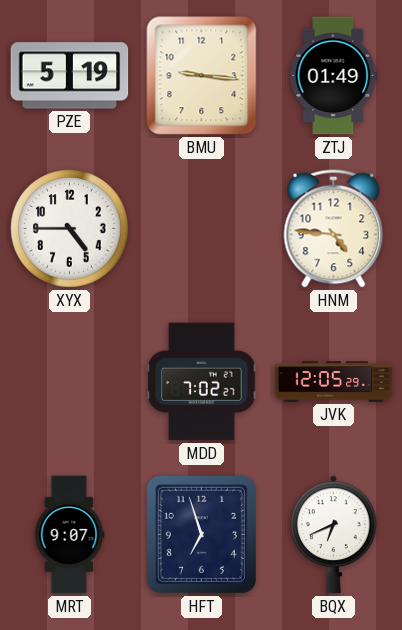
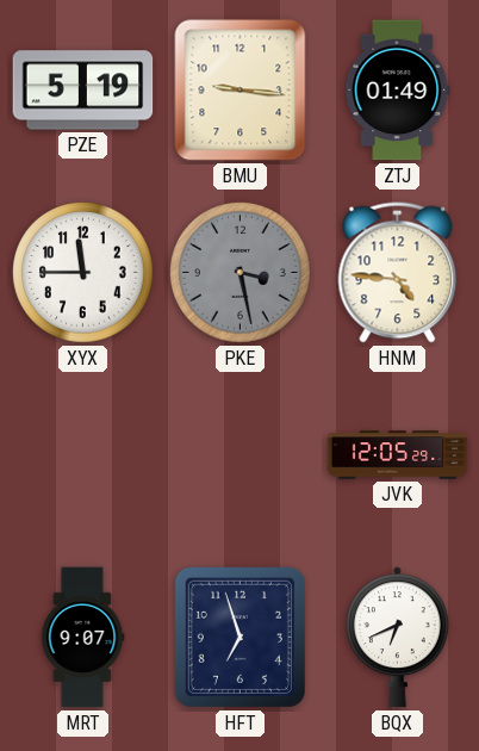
XYX: 4:45 -> 11:45
PKE: none -> 3:28
MDD: 7:02 -> none
